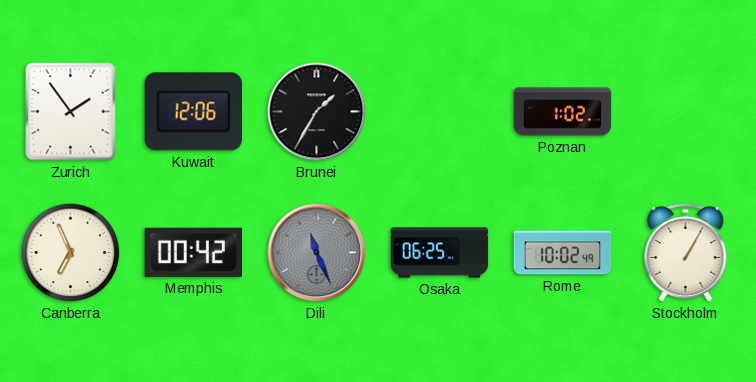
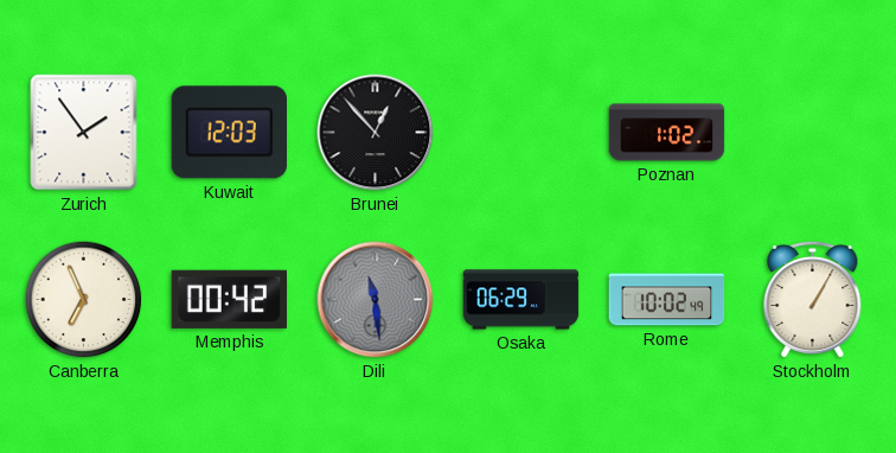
Kuwait: 12:06 -> 12:03
Brunei: 1:35 -> 12:53
Dili: 11:26 -> 11:29
Osaka: 06:25 -> 06:29
